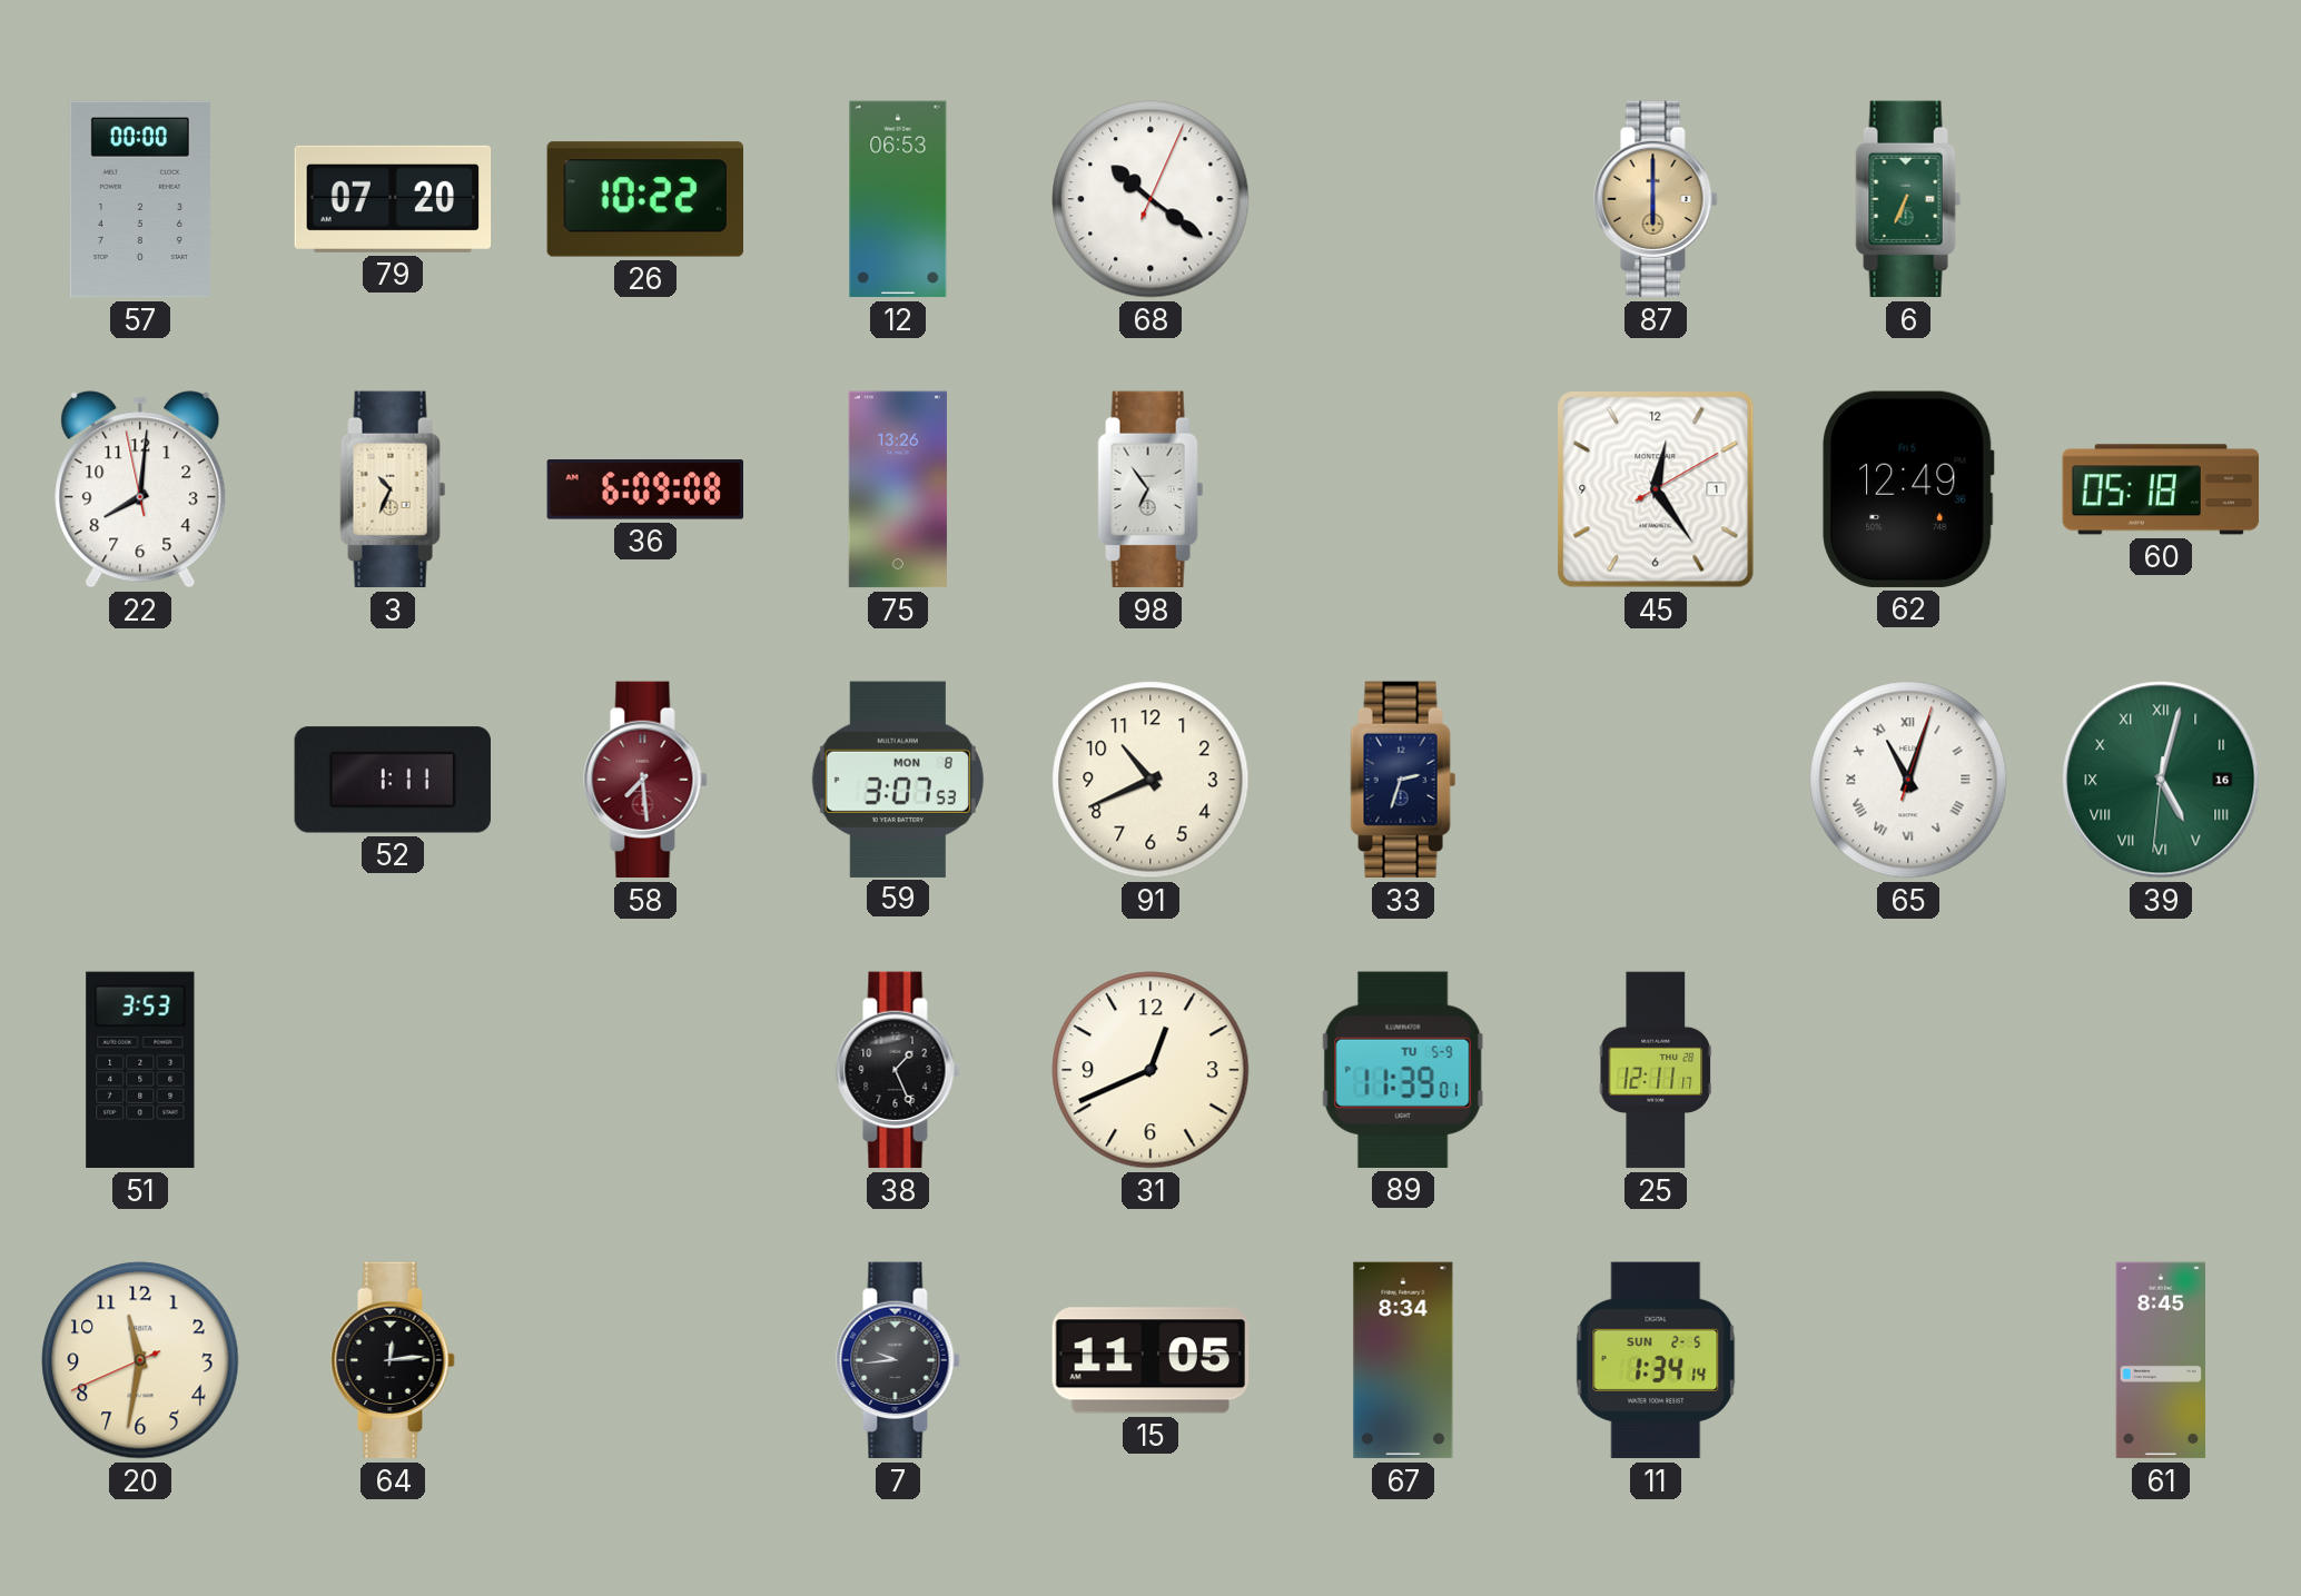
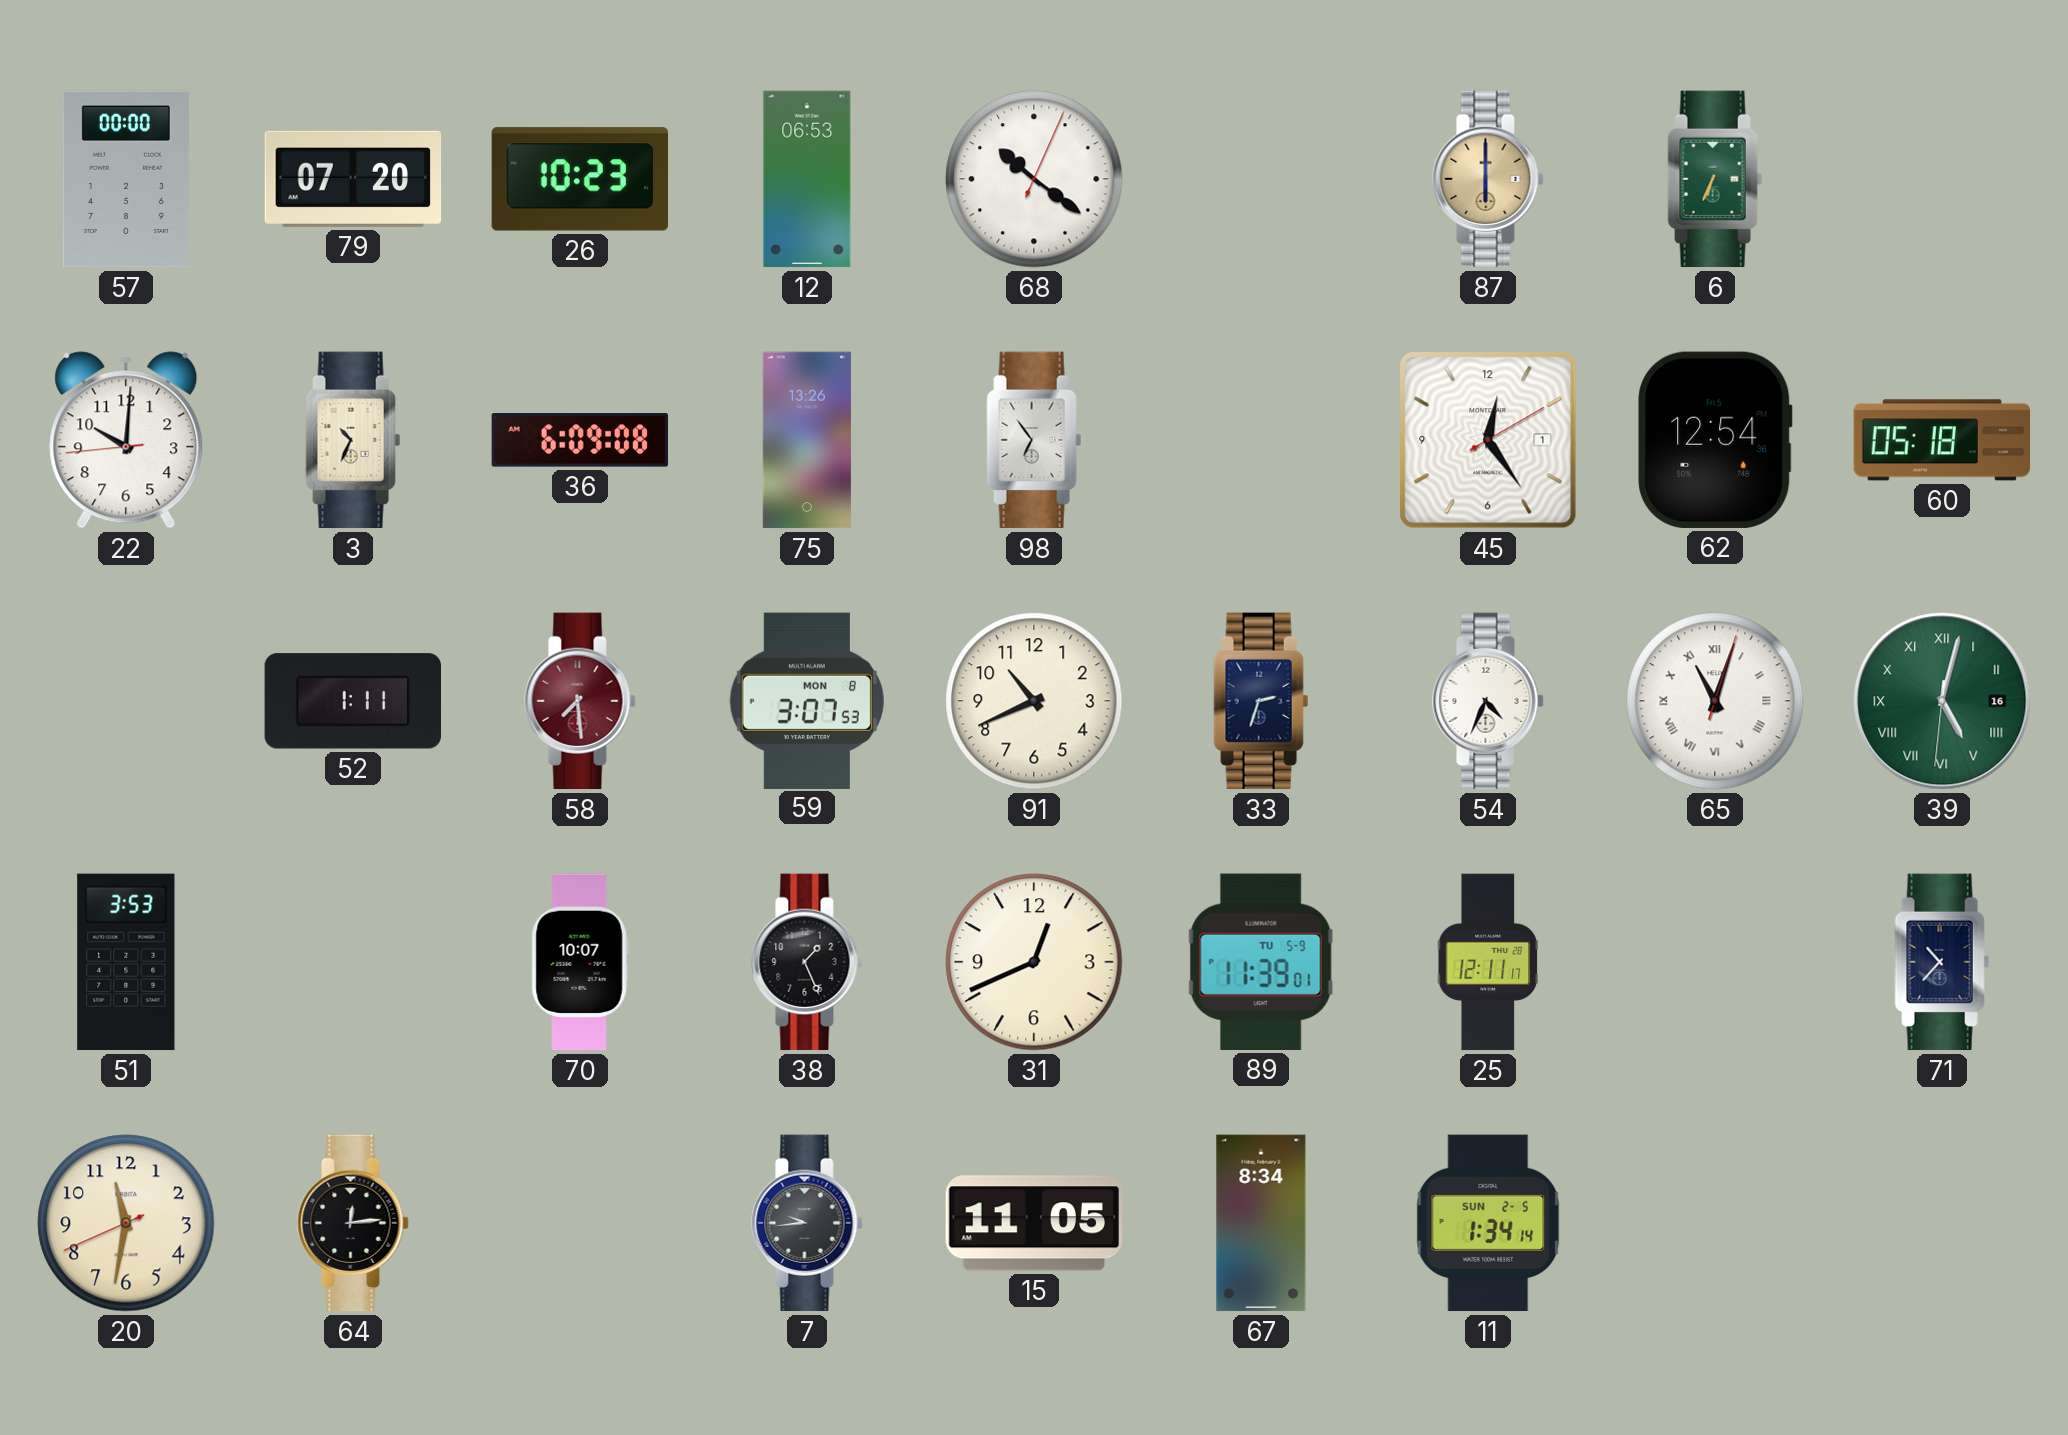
26: 10:22 -> 10:23
22: 8:00 -> 10:00
62: 12:49 -> 12:54
54: none -> 4:34
70: none -> 10:07
71: none -> 10:37
61: 8:45 -> none
